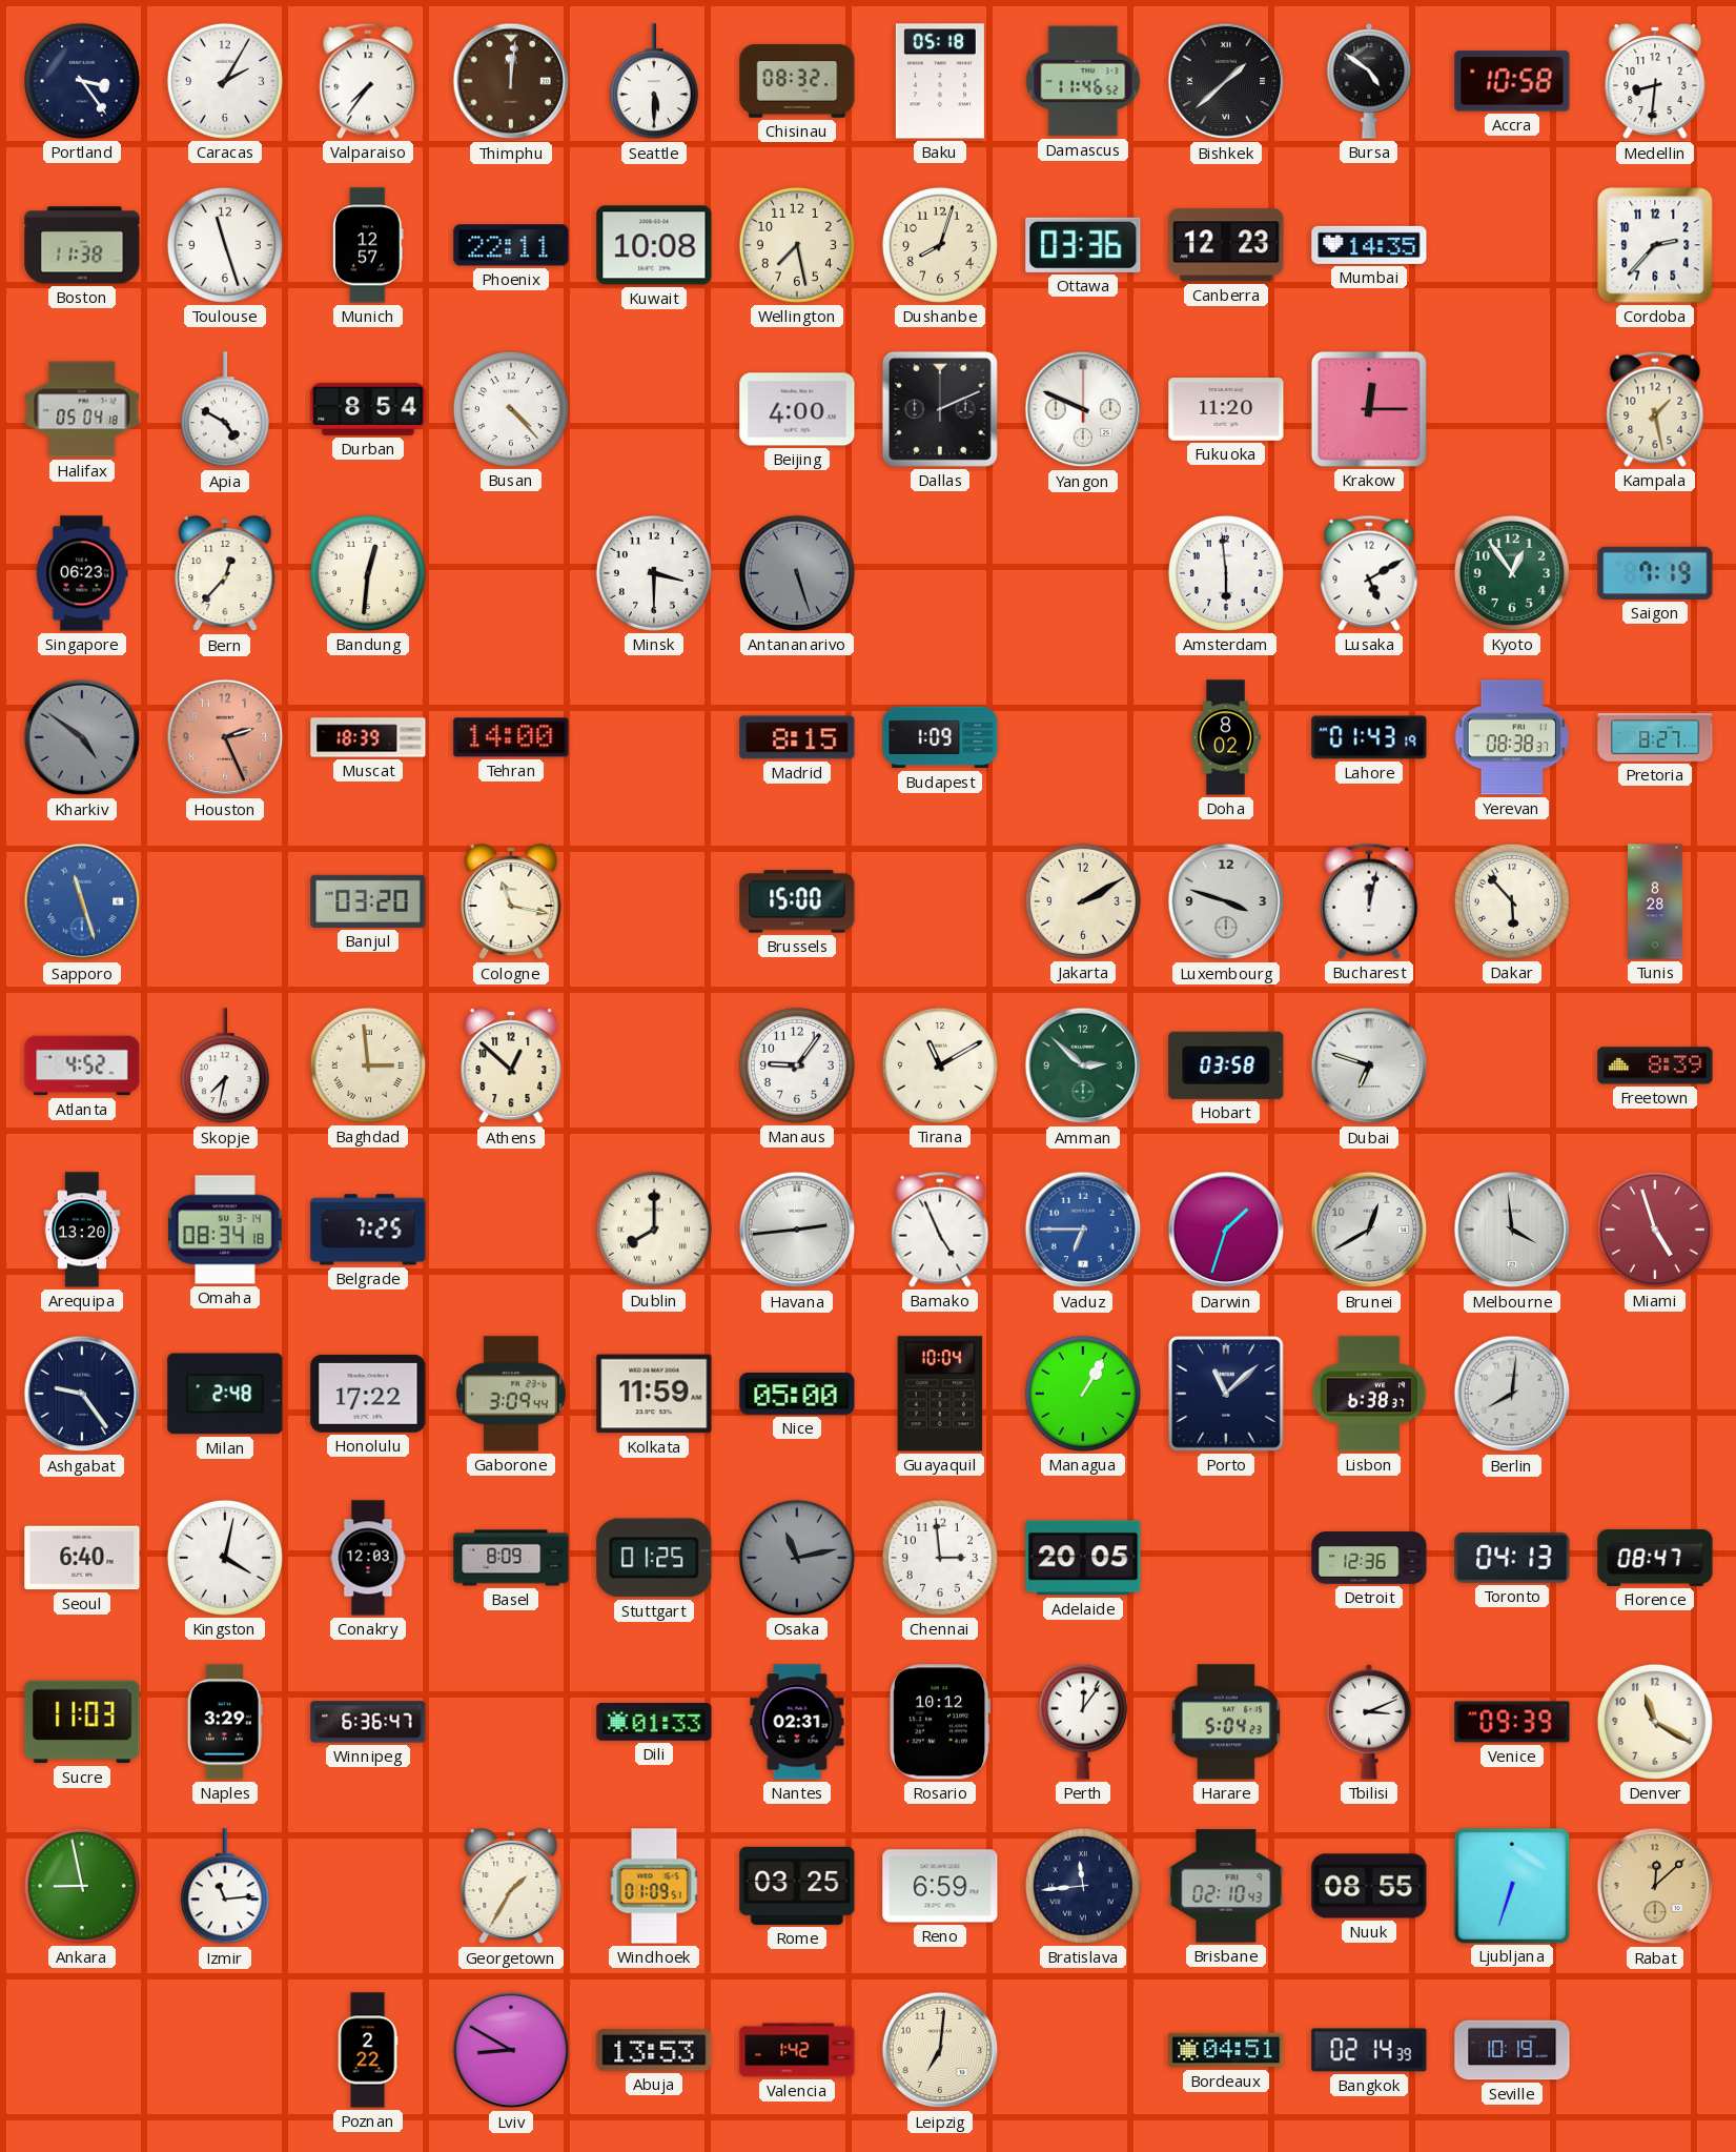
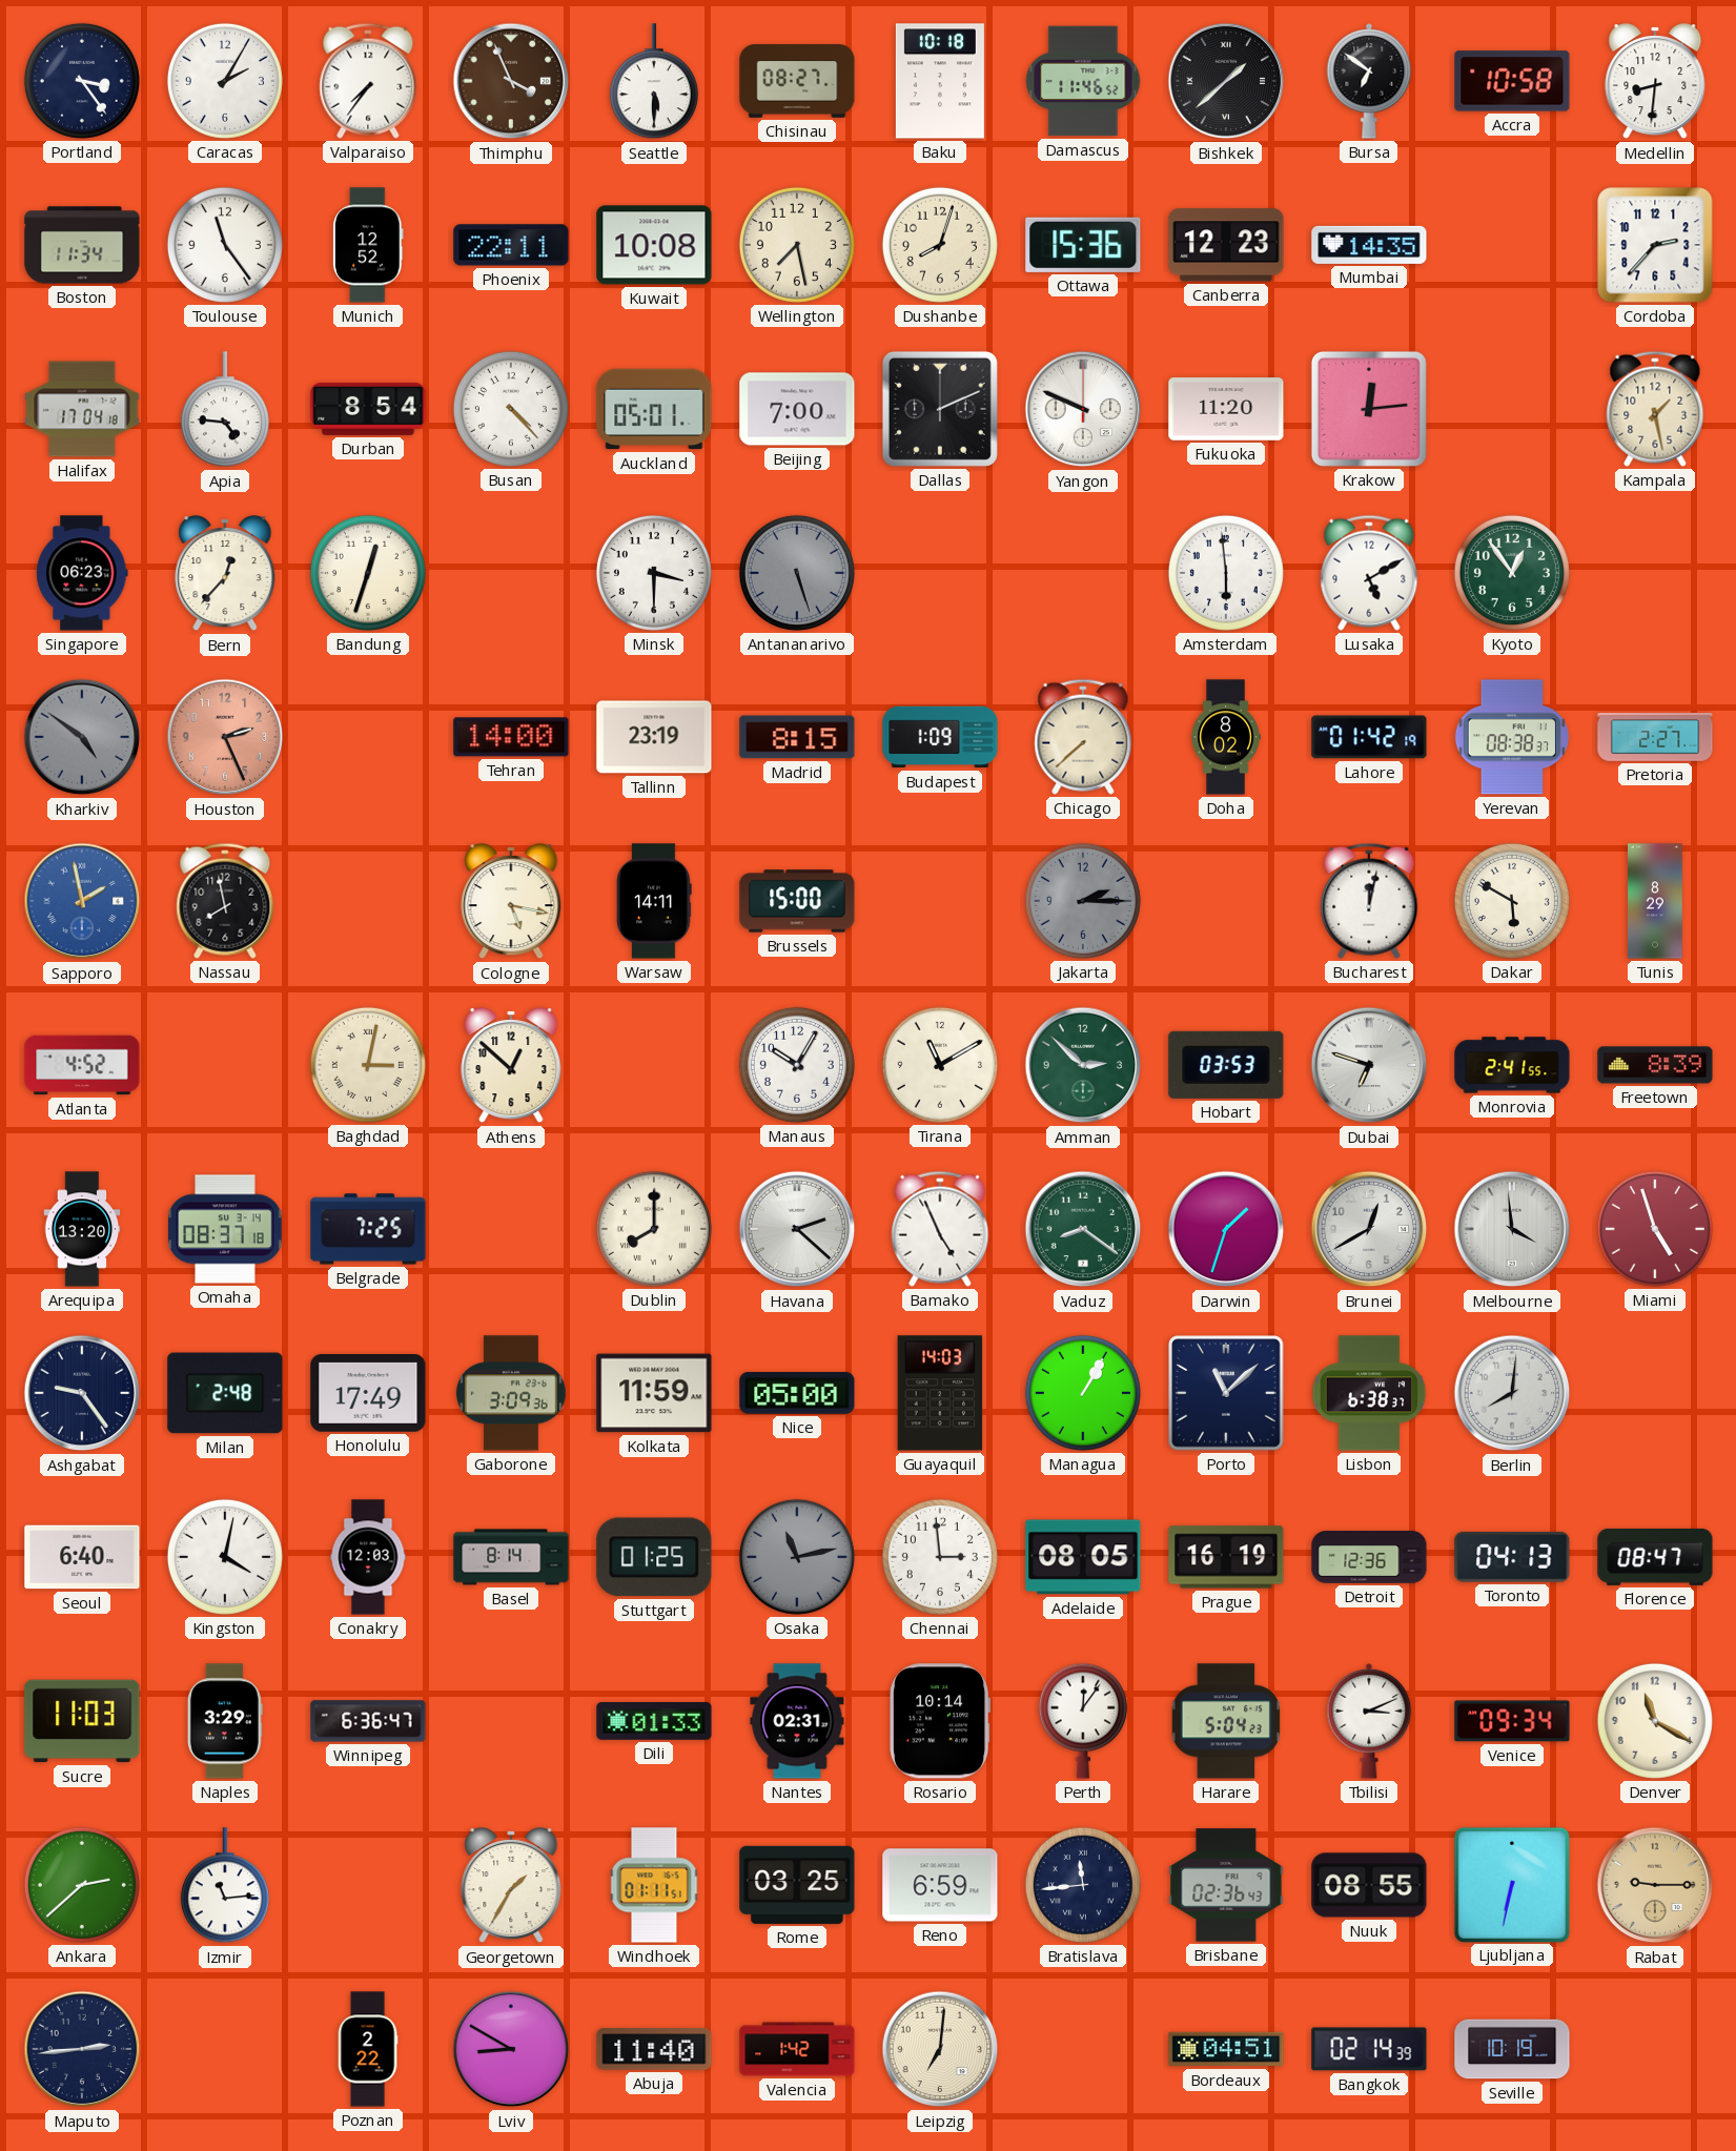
Thimphu: 12:01 -> 3:56
Chisinau: 08:32 -> 08:27
Baku: 05:18 -> 10:18
Bursa: 4:51 -> 6:51
Boston: 11:38 -> 11:34
Toulouse: 11:27 -> 11:24
Munich: 12:57 -> 12:52
Ottawa: 03:36 -> 15:36
Halifax: 05:04 -> 17:04
Apia: 4:50 -> 4:46
Auckland: none -> 05:01
Beijing: 4:00 -> 7:00
Krakow: 12:15 -> 12:14
Bandung: 12:31 -> 12:33
Saigon: 7:19 -> none
Muscat: 18:39 -> none
Tallinn: none -> 23:19
Chicago: none -> 7:38
Lahore: 01:43 -> 01:42
Pretoria: 8:27 -> 2:27
Sapporo: 11:27 -> 1:58
Nassau: none -> 7:58
Banjul: 03:20 -> none
Cologne: 11:17 -> 5:17
Warsaw: none -> 14:11
Jakarta: 2:10 -> 2:15
Jakarta dial: cream -> grey
Luxembourg: 3:48 -> none
Dakar: 5:53 -> 5:50
Tunis: 8:28 -> 8:29
Skopje: 7:32 -> none
Baghdad: 2:59 -> 3:02
Manaus: 9:06 -> 10:05
Hobart: 03:58 -> 03:53
Monrovia: none -> 2:41
Omaha: 08:34 -> 08:37
Havana: 2:44 -> 2:22
Vaduz: 6:45 -> 8:21
Vaduz dial: blue -> green
Honolulu: 17:22 -> 17:49
Gaborone: 3:09:44 -> 3:09:36
Guayaquil: 10:04 -> 14:03
Basel: 8:09 -> 8:14
Adelaide: 20:05 -> 08:05
Prague: none -> 16:19
Rosario: 10:12 -> 10:14
Venice: 09:39 -> 09:34
Ankara: 8:58 -> 2:38
Windhoek: 01:09 -> 01:11
Brisbane: 02:10 -> 02:36
Ljubljana: 6:33 -> 6:32
Rabat: 12:08 -> 9:15
Maputo: none -> 2:44
Abuja: 13:53 -> 11:40
